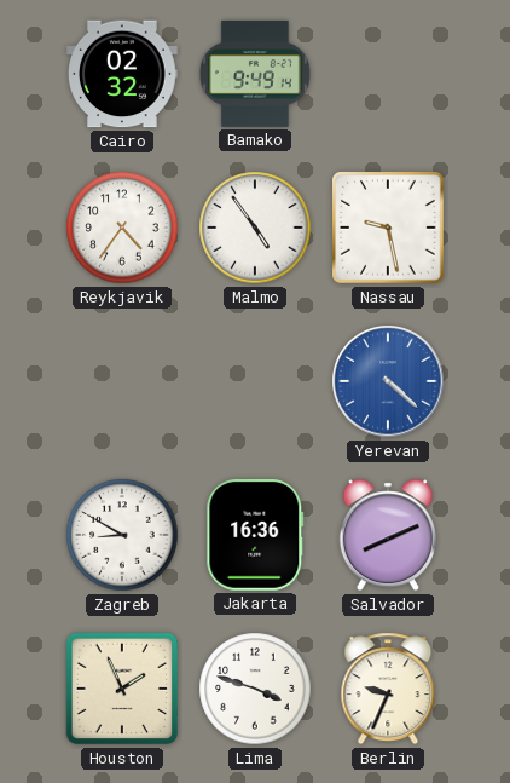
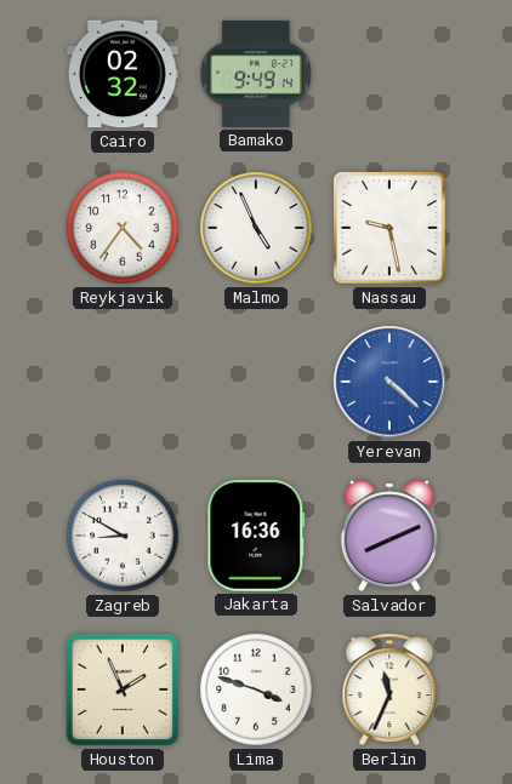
Malmo: 4:54 -> 4:56
Berlin: 9:34 -> 11:34
